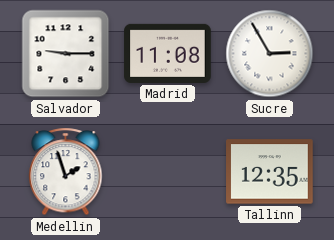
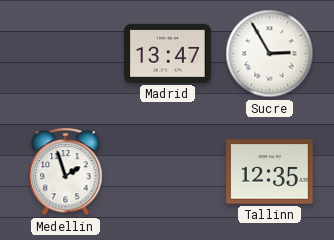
Salvador: 9:15 -> none
Madrid: 11:08 -> 13:47
